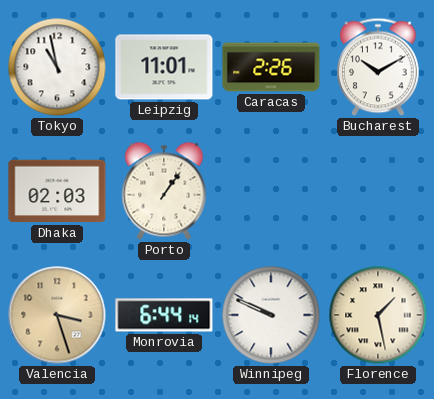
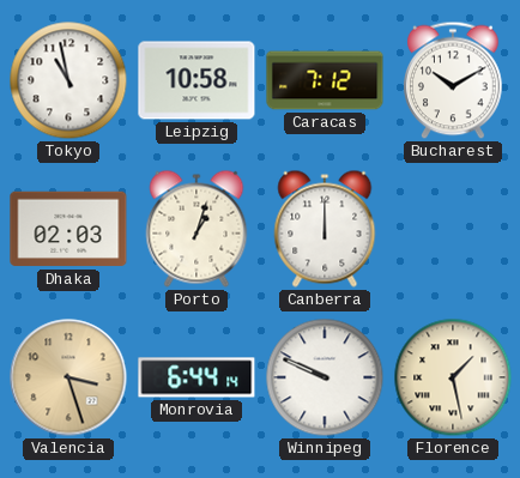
Leipzig: 11:01 -> 10:58
Caracas: 2:26 -> 7:12
Porto: 1:06 -> 1:03
Canberra: none -> 12:00
